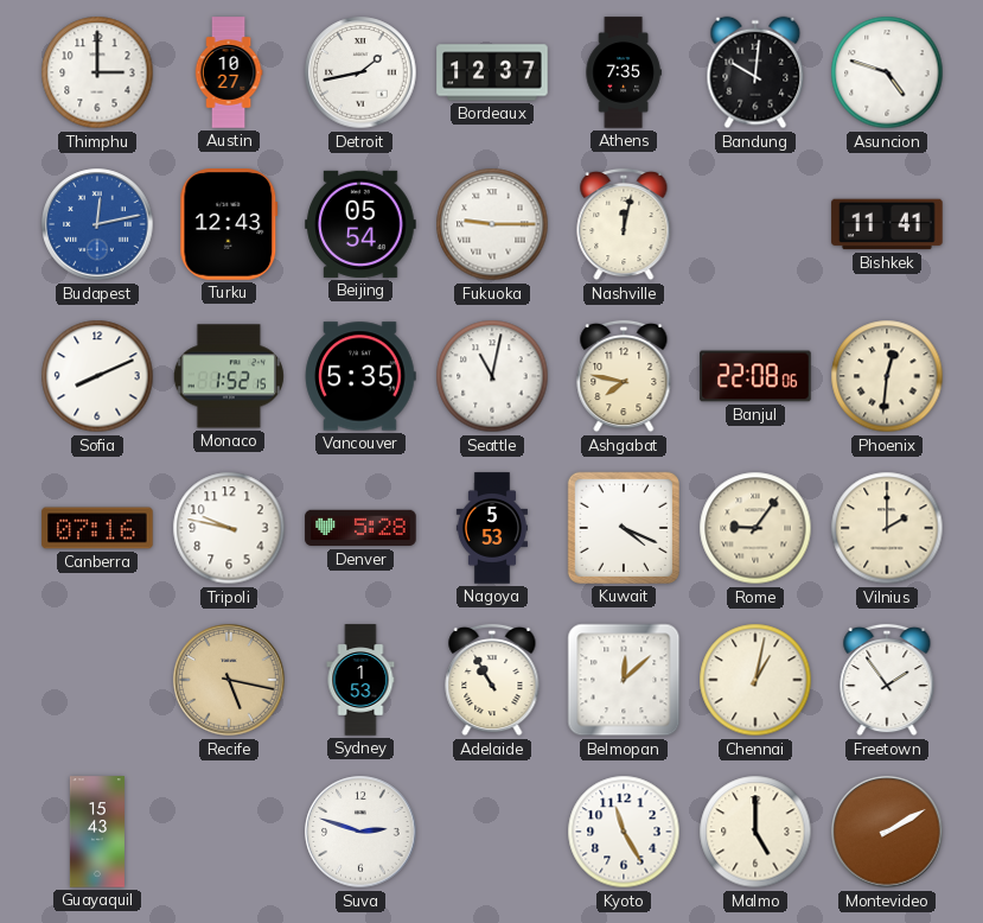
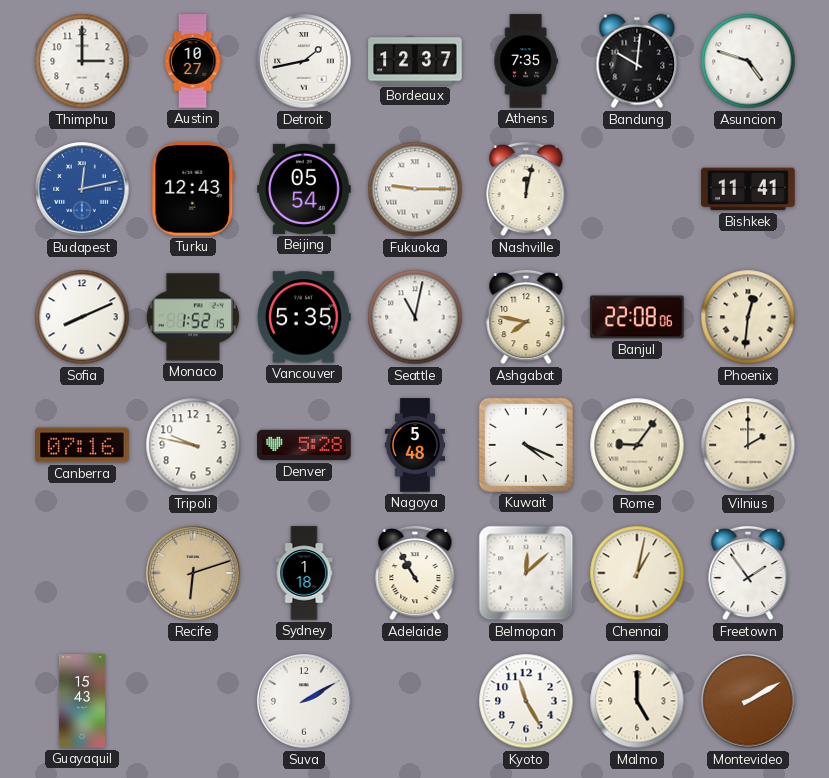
Nagoya: 5:53 -> 5:48
Recife: 5:17 -> 6:12
Sydney: 1:53 -> 1:18
Suva: 2:48 -> 2:10
